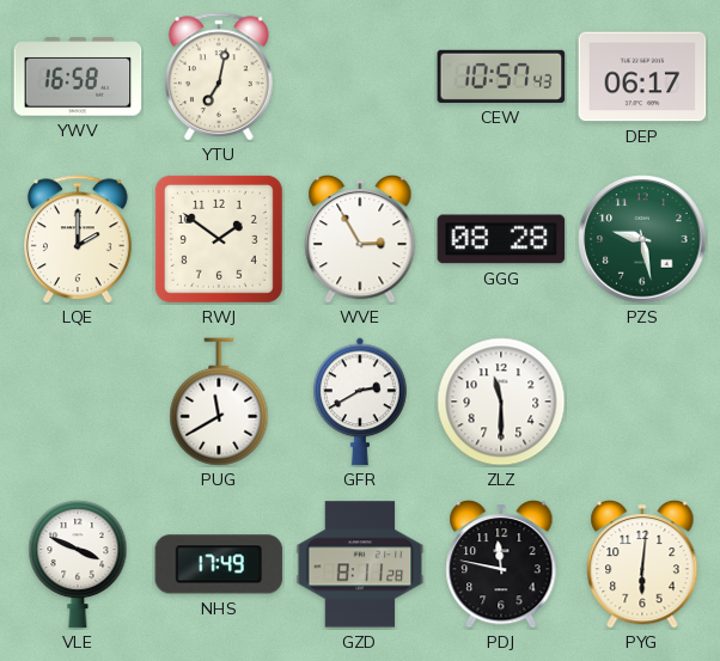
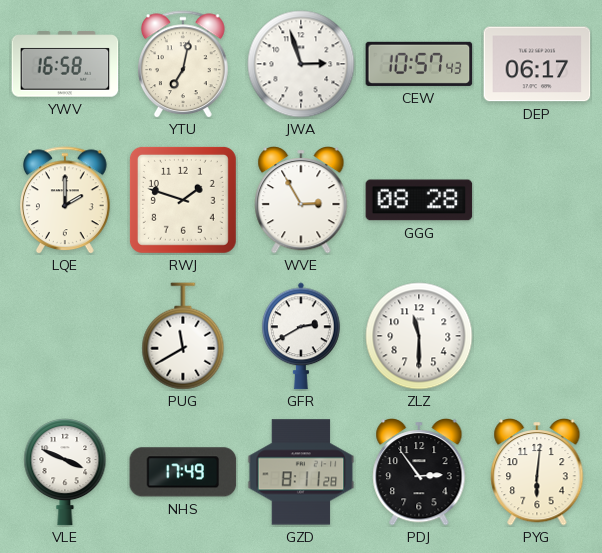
JWA: none -> 2:57
RWJ: 1:51 -> 1:48
PZS: 9:28 -> none
PDJ: 11:47 -> 2:54
